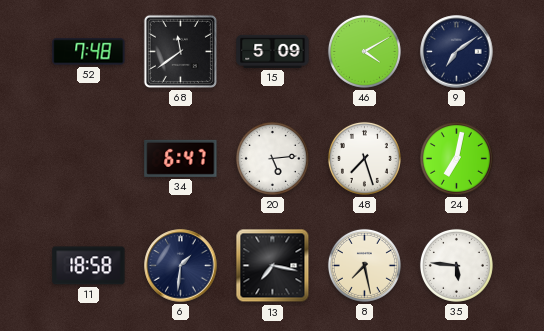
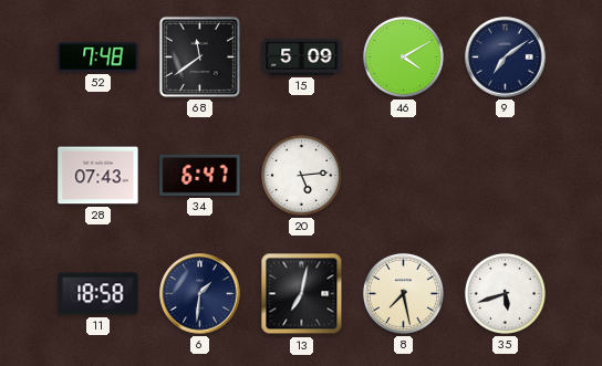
28: none -> 07:43
48: 7:27 -> none
24: 7:02 -> none
13: 7:17 -> 7:02
35: 5:46 -> 5:42
